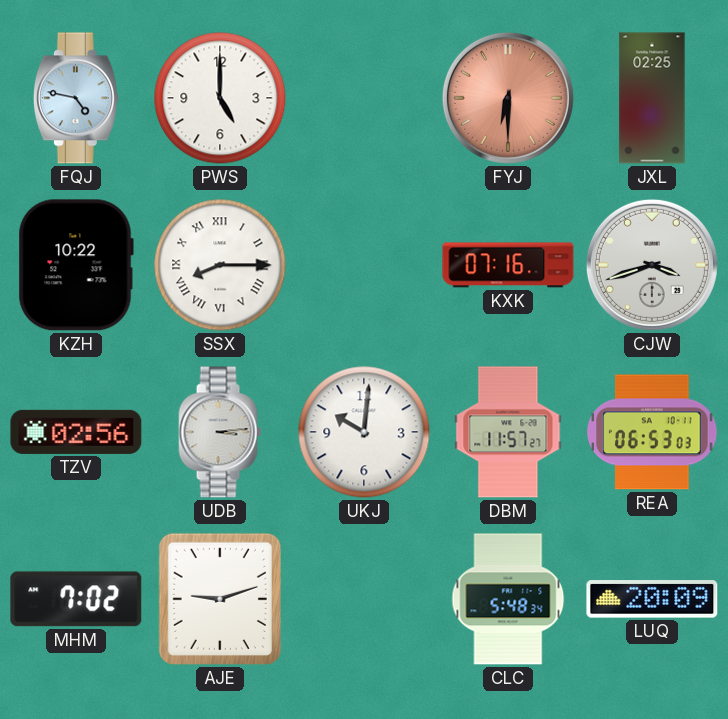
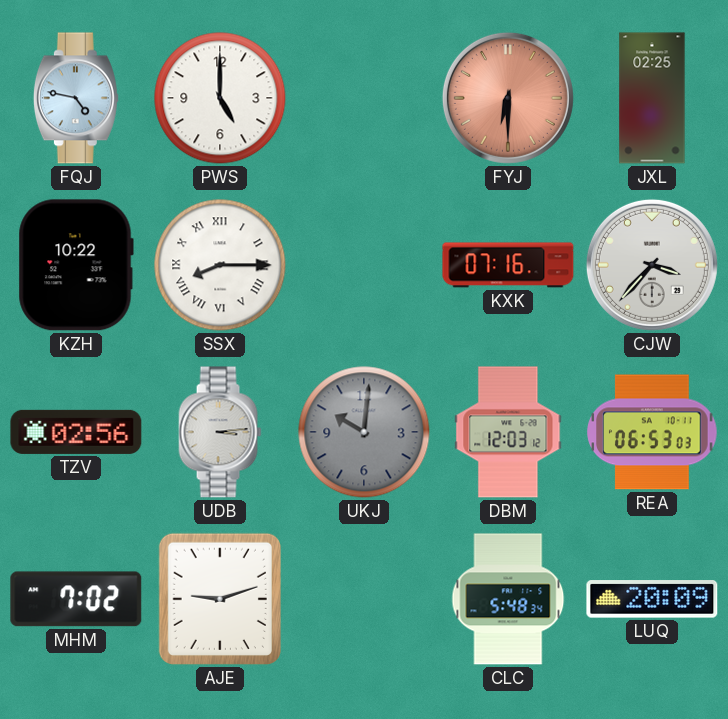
CJW: 3:42 -> 3:37
UKJ dial: white -> grey
DBM: 11:57 -> 12:03
